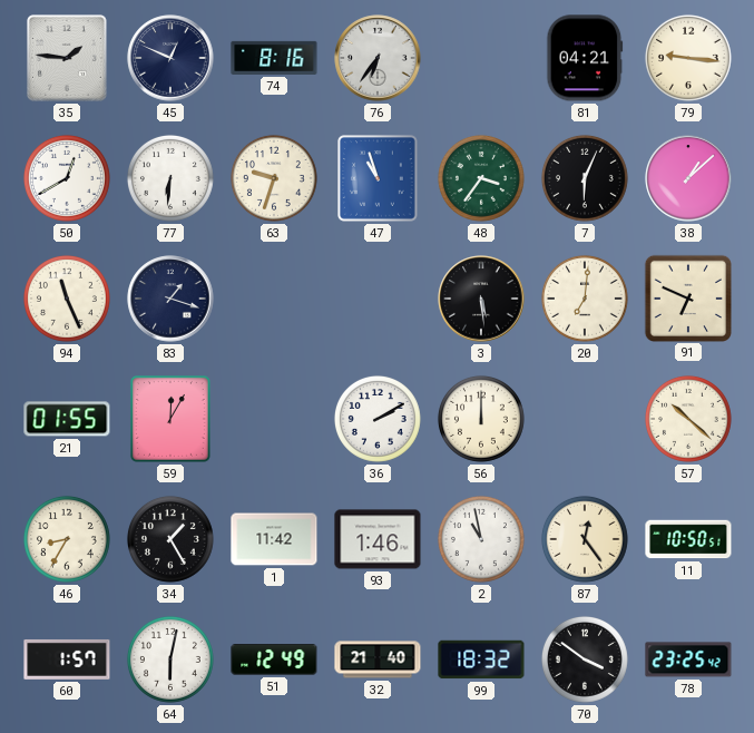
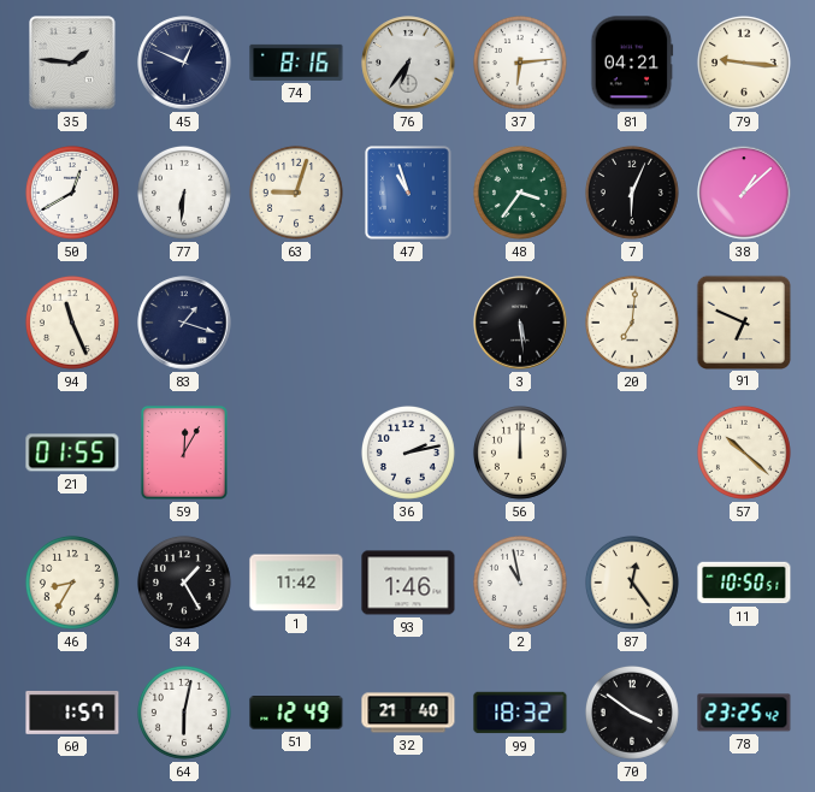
37: none -> 6:14
63: 9:33 -> 9:03
36: 2:10 -> 2:13
